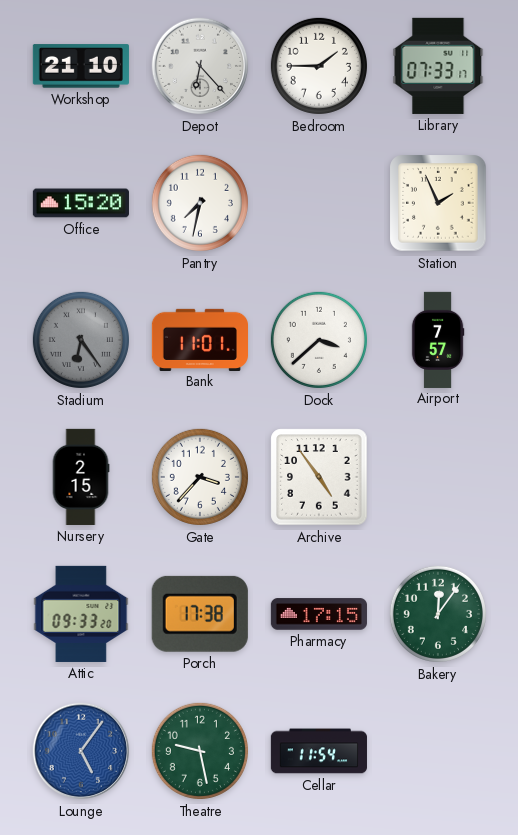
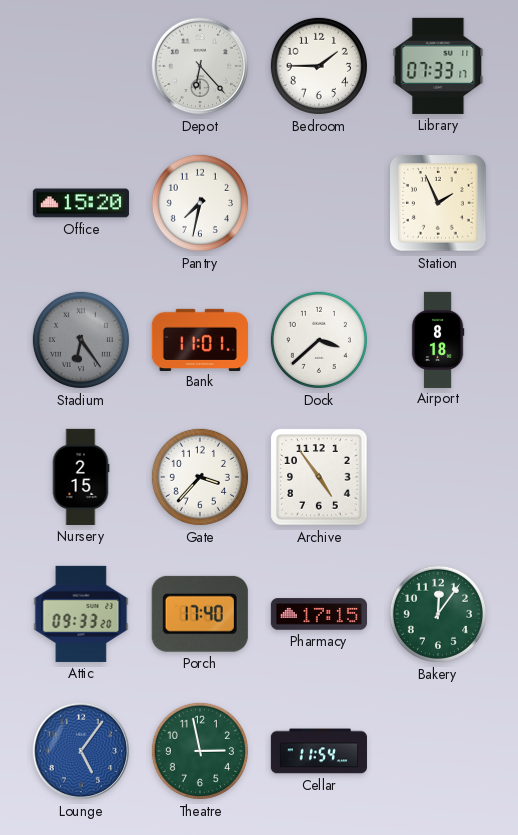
Workshop: 21:10 -> none
Airport: 7:57 -> 8:18
Porch: 17:38 -> 17:40
Theatre: 9:28 -> 2:58
